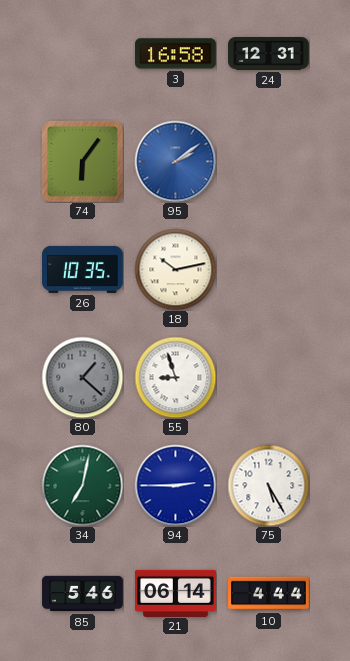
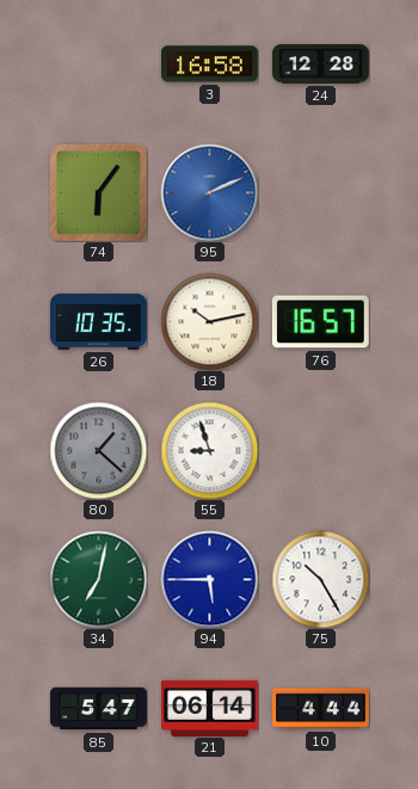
24: 12:31 -> 12:28
95: 2:09 -> 2:11
76: none -> 16:57
94: 2:45 -> 5:45
75: 5:25 -> 10:25
85: 5:46 -> 5:47
